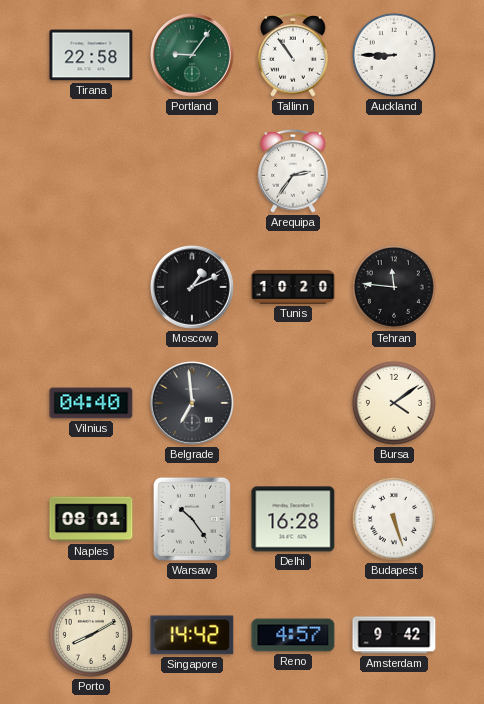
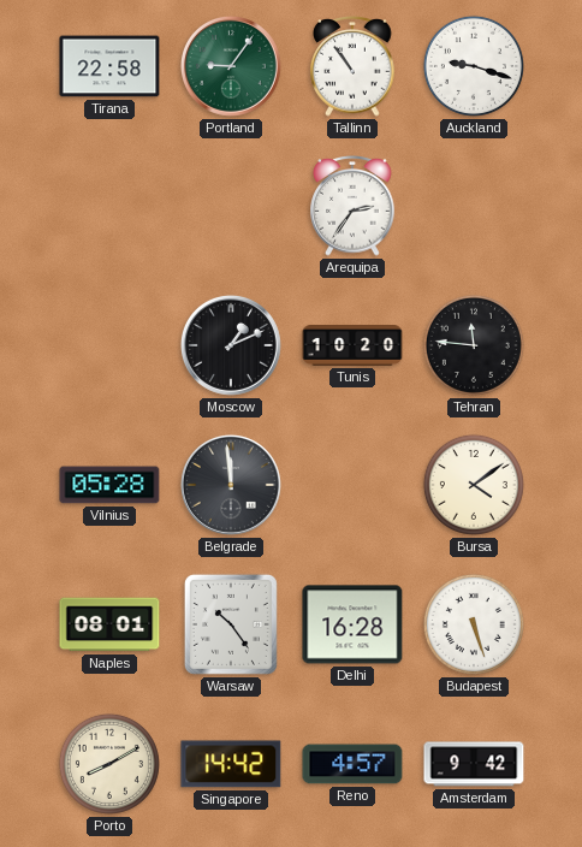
Auckland: 8:45 -> 9:18
Vilnius: 04:40 -> 05:28
Belgrade: 6:59 -> 11:59
